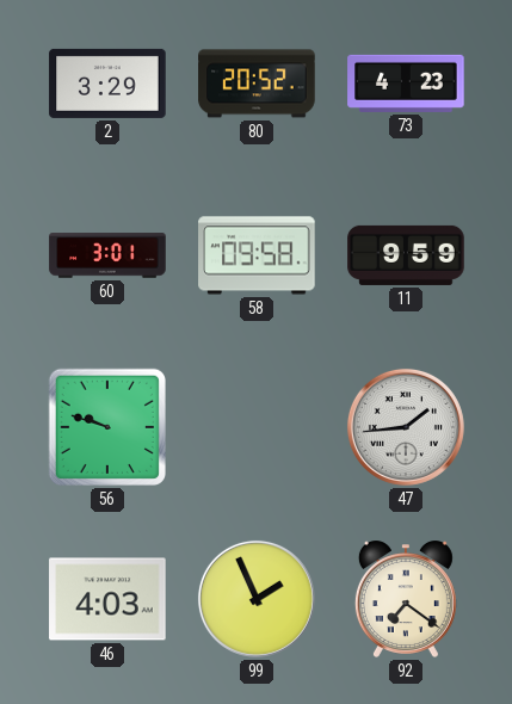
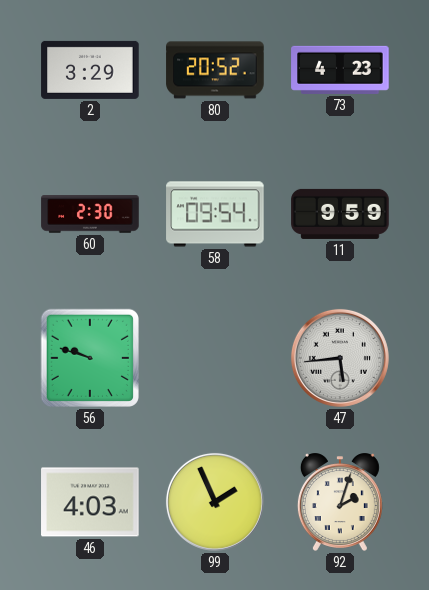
60: 3:01 -> 2:30
58: 09:58 -> 09:54
47: 1:44 -> 5:44
92: 7:21 -> 2:03
